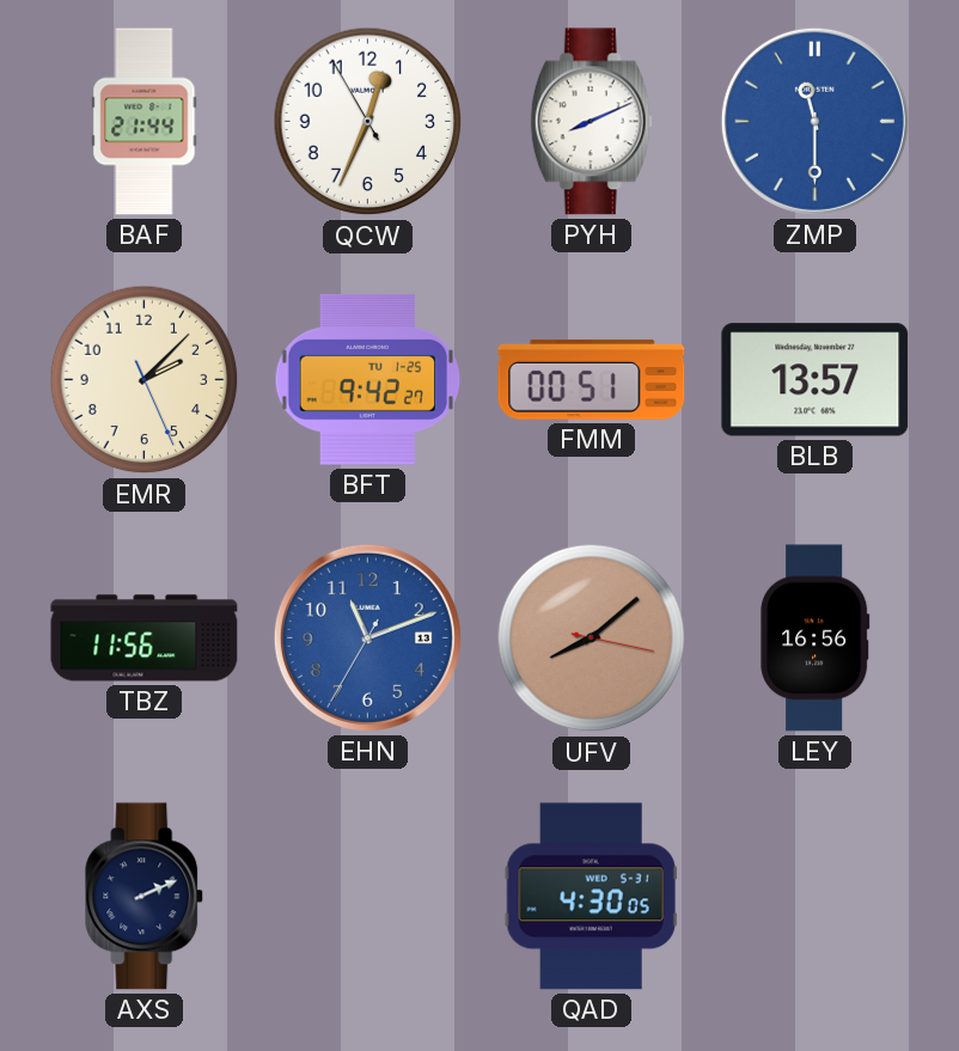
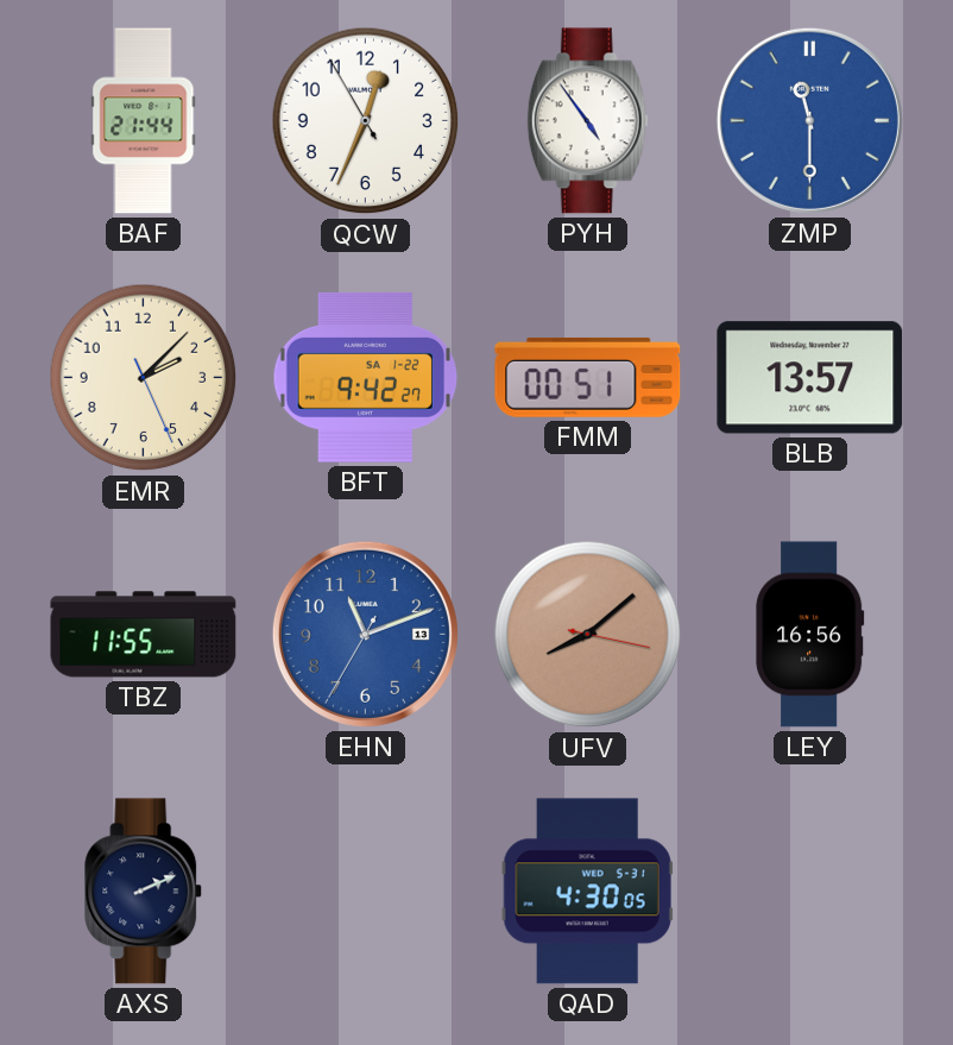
PYH: 8:11 -> 4:54
BFT date: TU 1-25 -> SA 1-22
TBZ: 11:56 -> 11:55
